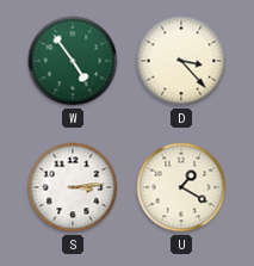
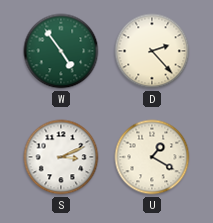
D: 3:23 -> 2:23
S: 3:14 -> 3:11
